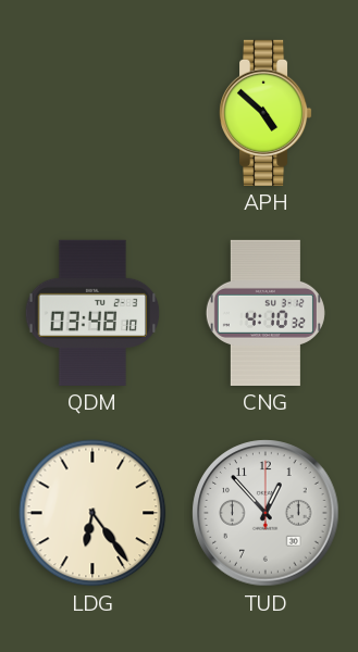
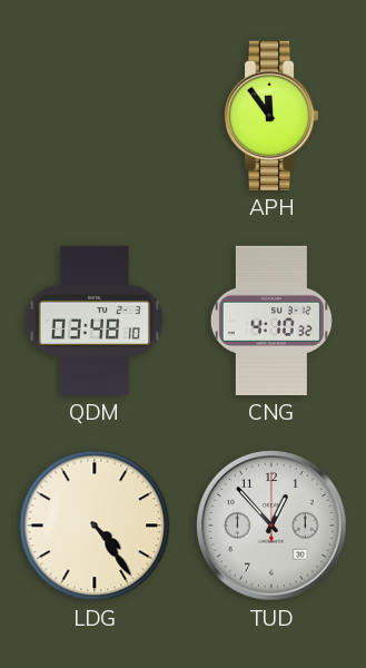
APH: 4:52 -> 11:54
LDG: 6:24 -> 4:24
